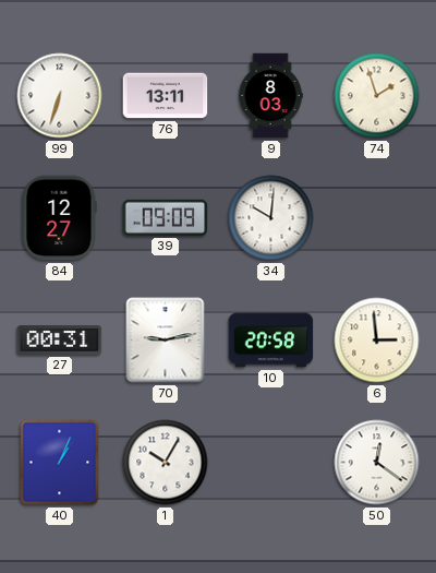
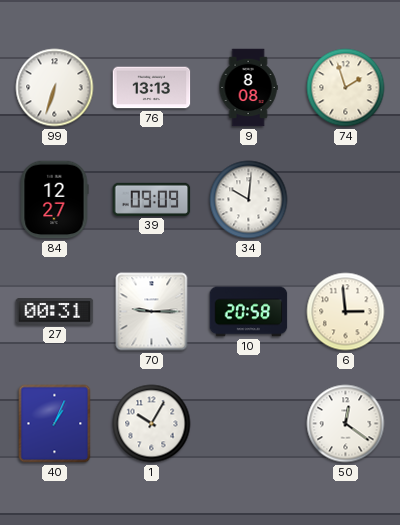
76: 13:11 -> 13:13
9: 8:03 -> 8:08
70: 9:13 -> 9:15
